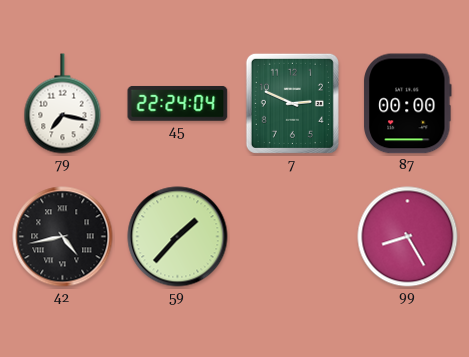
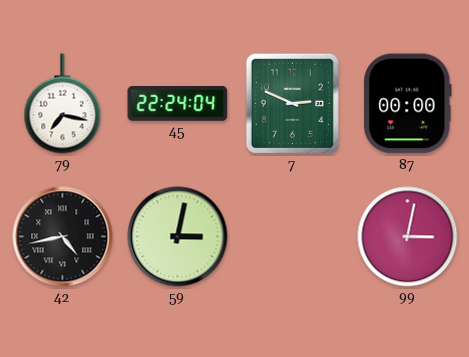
59: 1:37 -> 3:02
99: 8:25 -> 3:02
